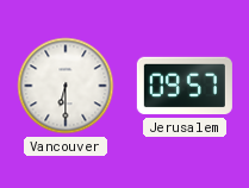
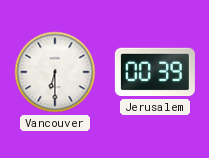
Jerusalem: 09:57 -> 00:39
